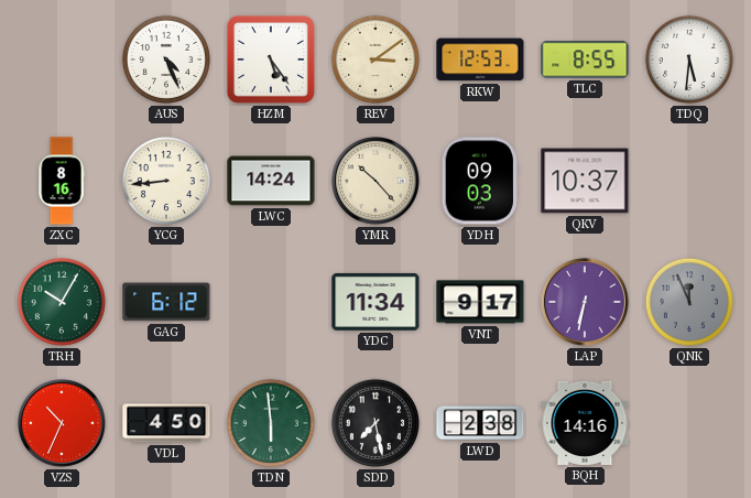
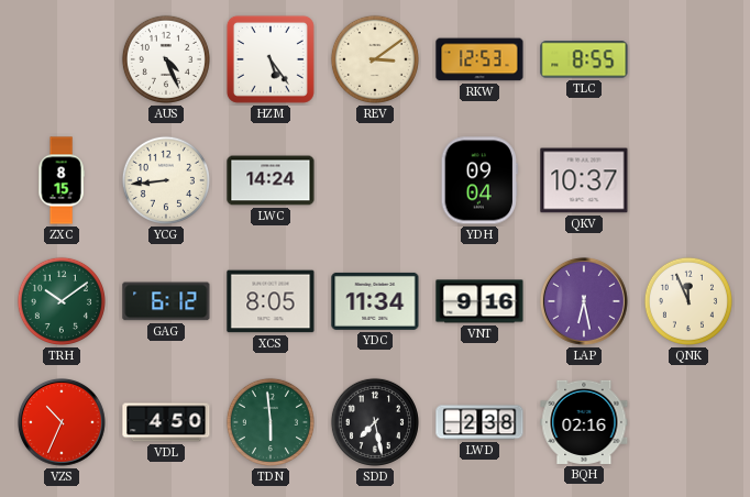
TDQ: 5:31 -> none
ZXC: 8:16 -> 8:15
YMR: 10:23 -> none
YDH: 09:03 -> 09:04
TRH: 10:05 -> 10:09
XCS: none -> 8:05
VNT: 9:17 -> 9:16
LAP: 6:32 -> 6:28
QNK dial: grey -> cream
BQH: 14:16 -> 02:16
